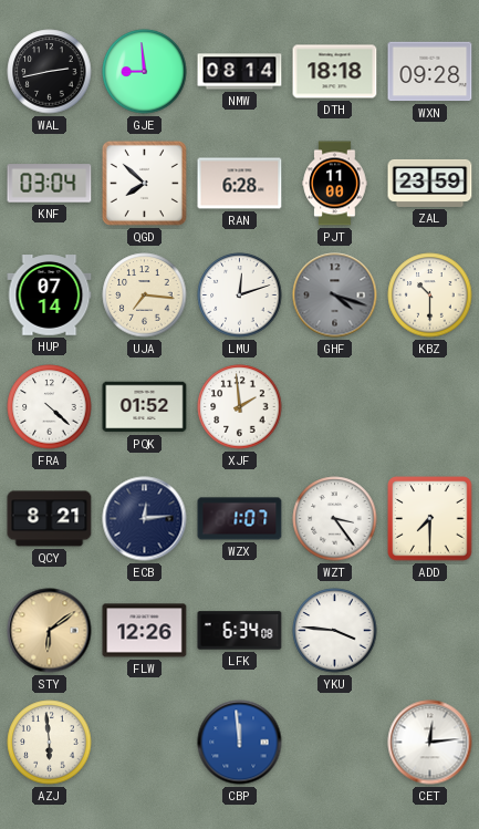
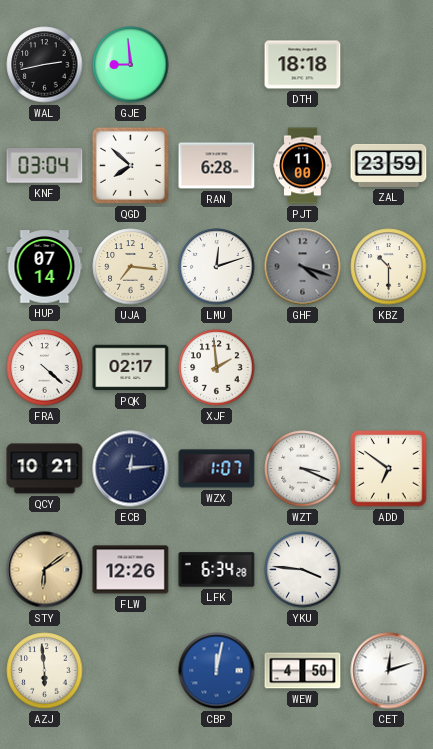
NMW: 08:14 -> none
WXN: 09:28 -> none
PQK: 01:52 -> 02:17
QCY: 8:21 -> 10:21
WZT: 3:24 -> 3:19
ADD: 7:30 -> 6:51
LFK: 6:34:08 -> 6:34:28
CBP: 11:59 -> 12:02
WEW: none -> 4:50
CET: 12:14 -> 12:12
